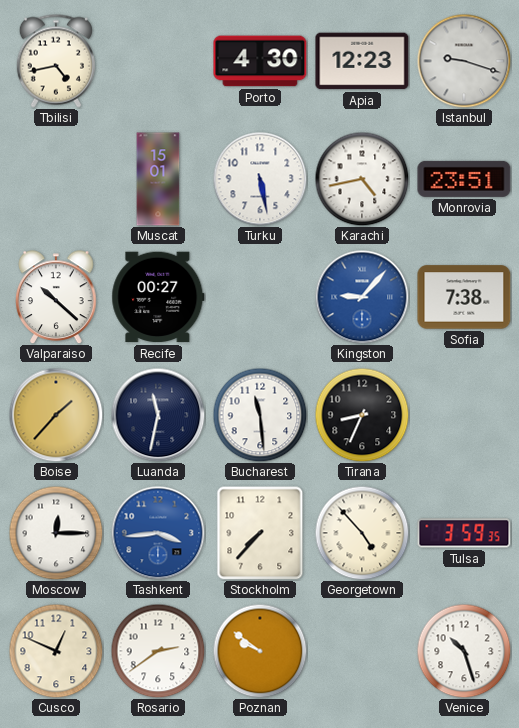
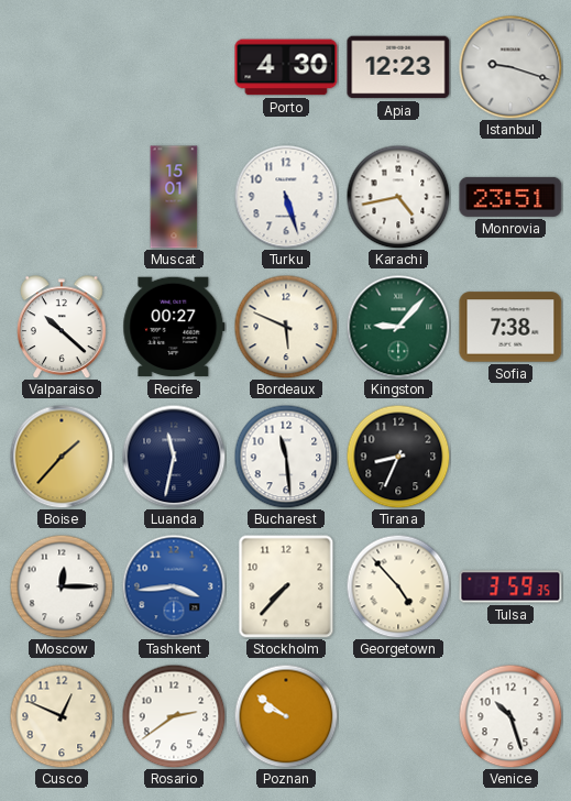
Tbilisi: 4:43 -> none
Turku: 5:28 -> 5:27
Bordeaux: none -> 5:49
Kingston dial: blue -> green
